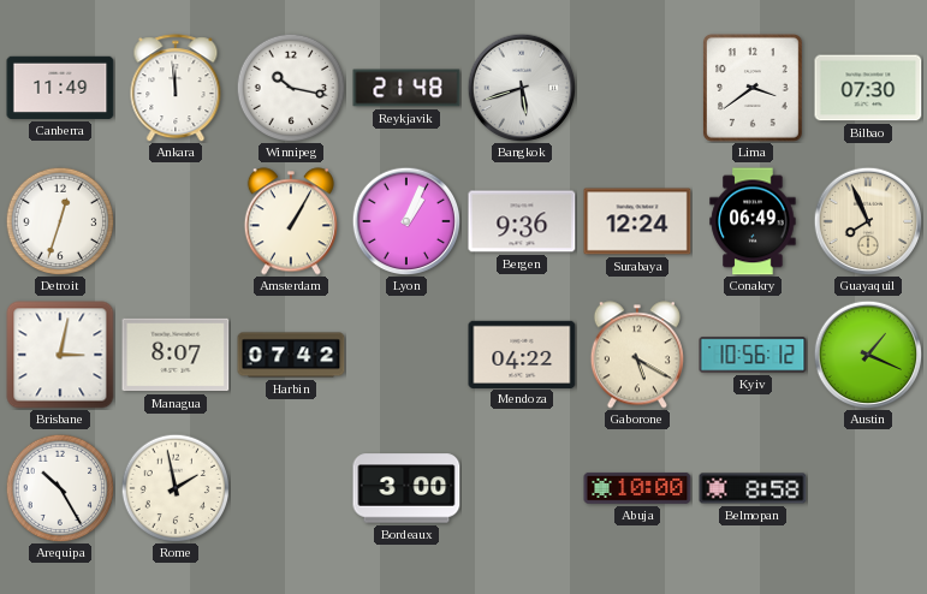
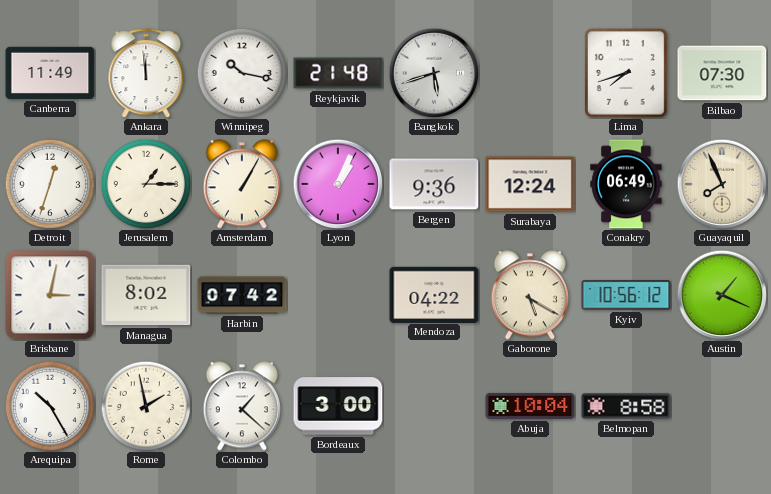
Lima: 3:39 -> 7:42
Jerusalem: none -> 1:15
Managua: 8:07 -> 8:02
Colombo: none -> 1:22
Abuja: 10:00 -> 10:04
